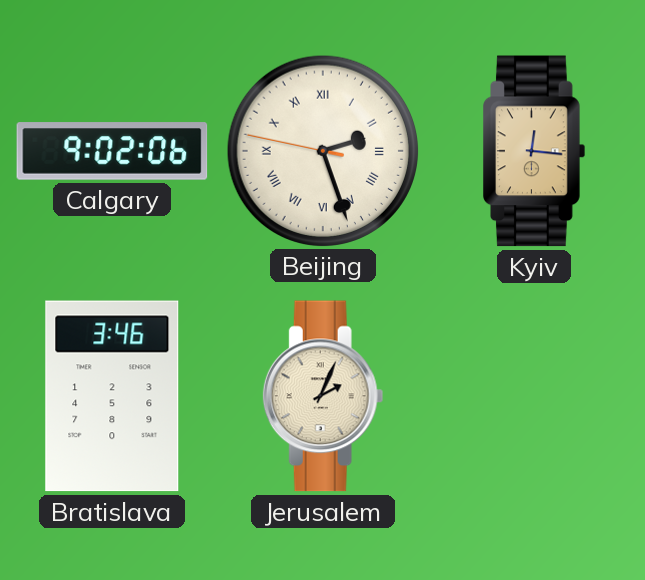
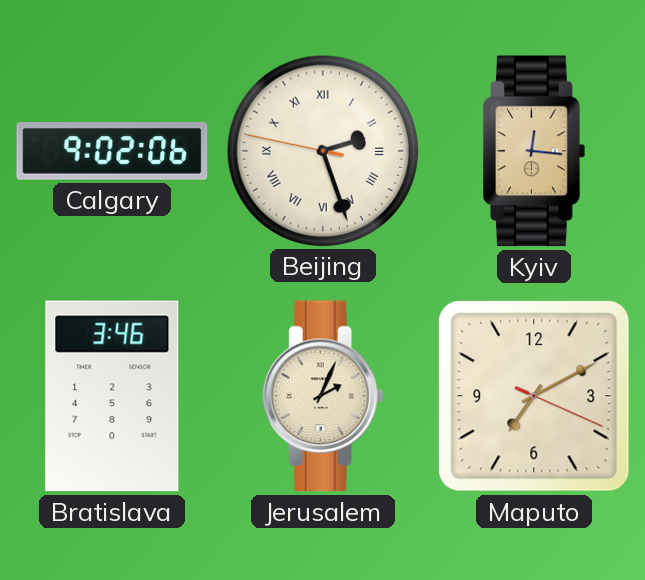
Maputo: none -> 7:10
